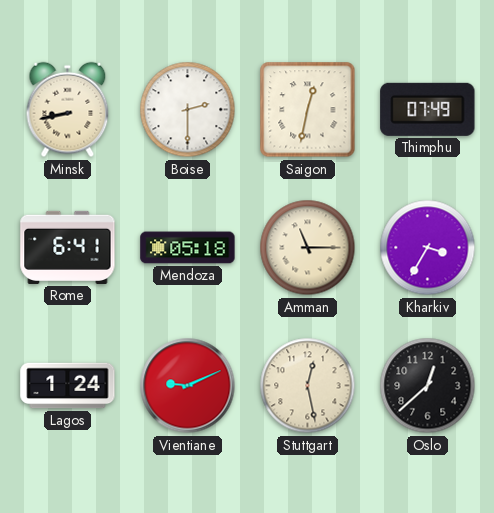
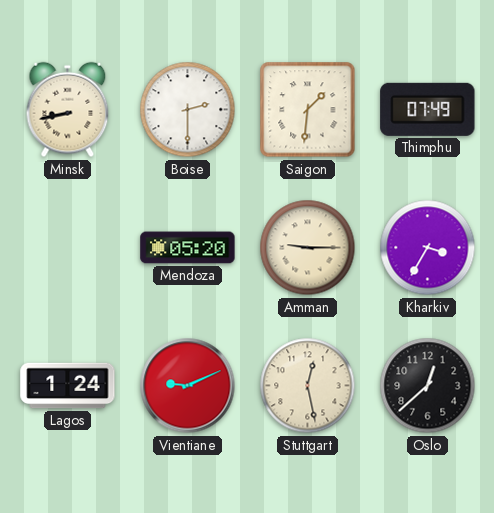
Saigon: 12:32 -> 1:31
Rome: 6:41 -> none
Mendoza: 05:18 -> 05:20
Amman: 11:15 -> 9:15
